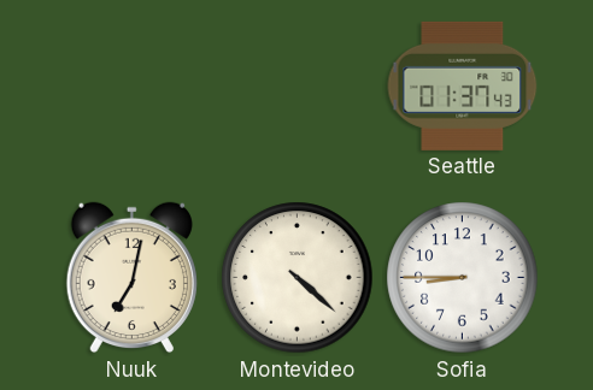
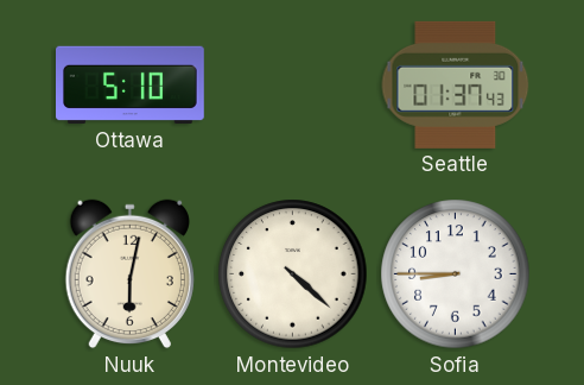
Ottawa: none -> 5:10
Nuuk: 7:02 -> 6:02
